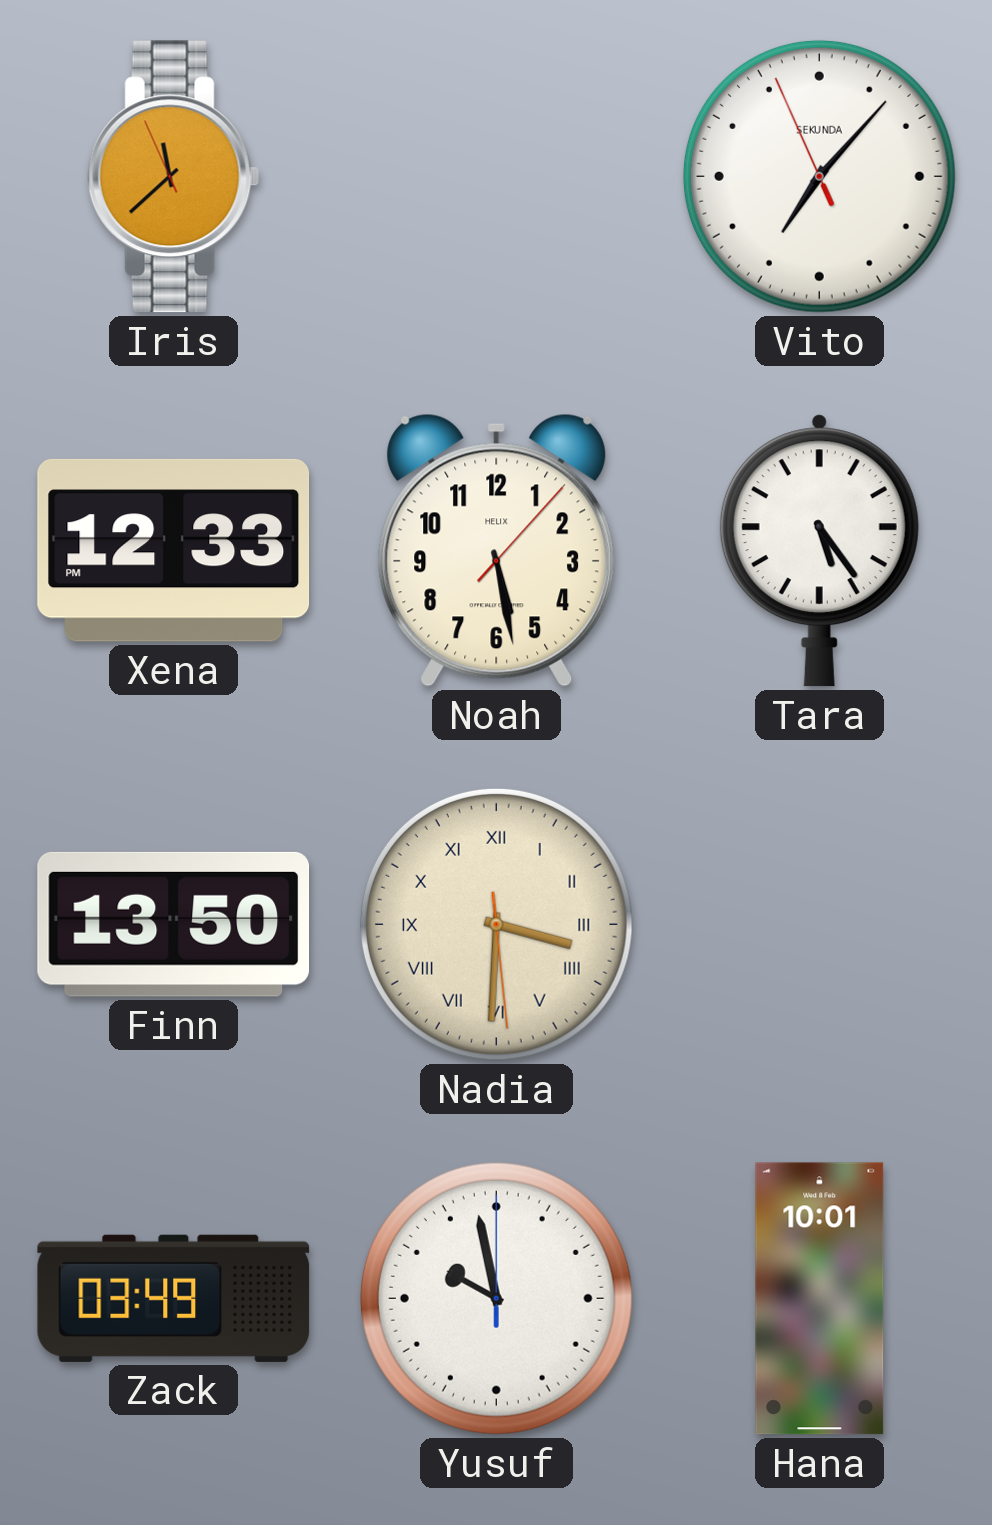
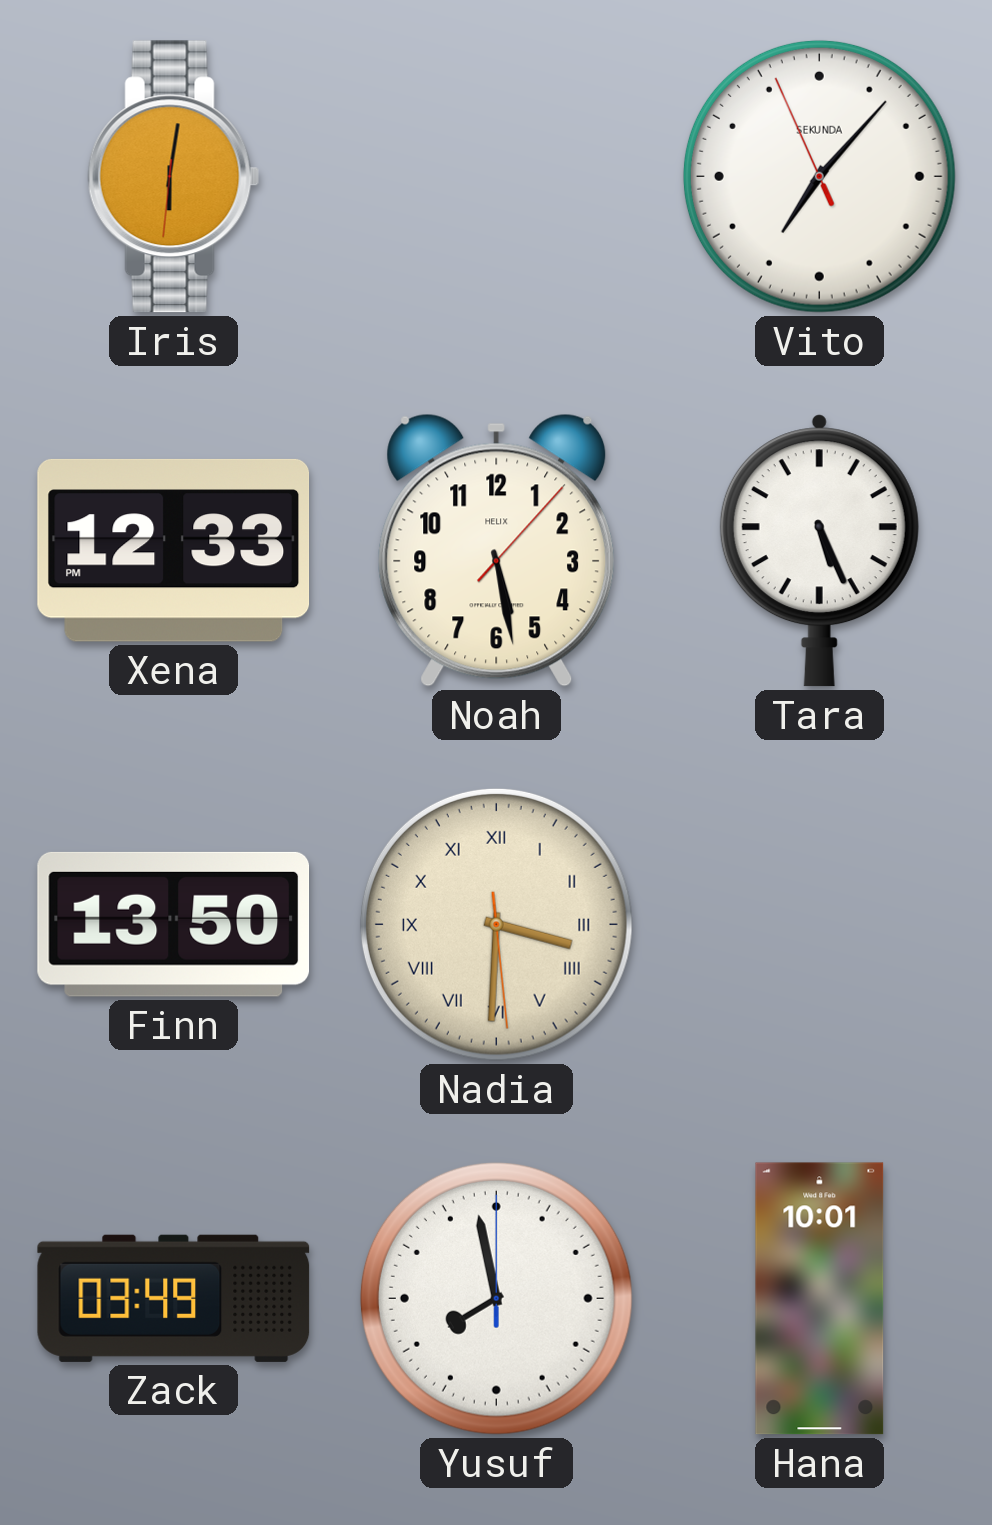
Iris: 11:37 -> 6:01
Tara: 5:24 -> 5:26
Yusuf: 9:58 -> 7:58
